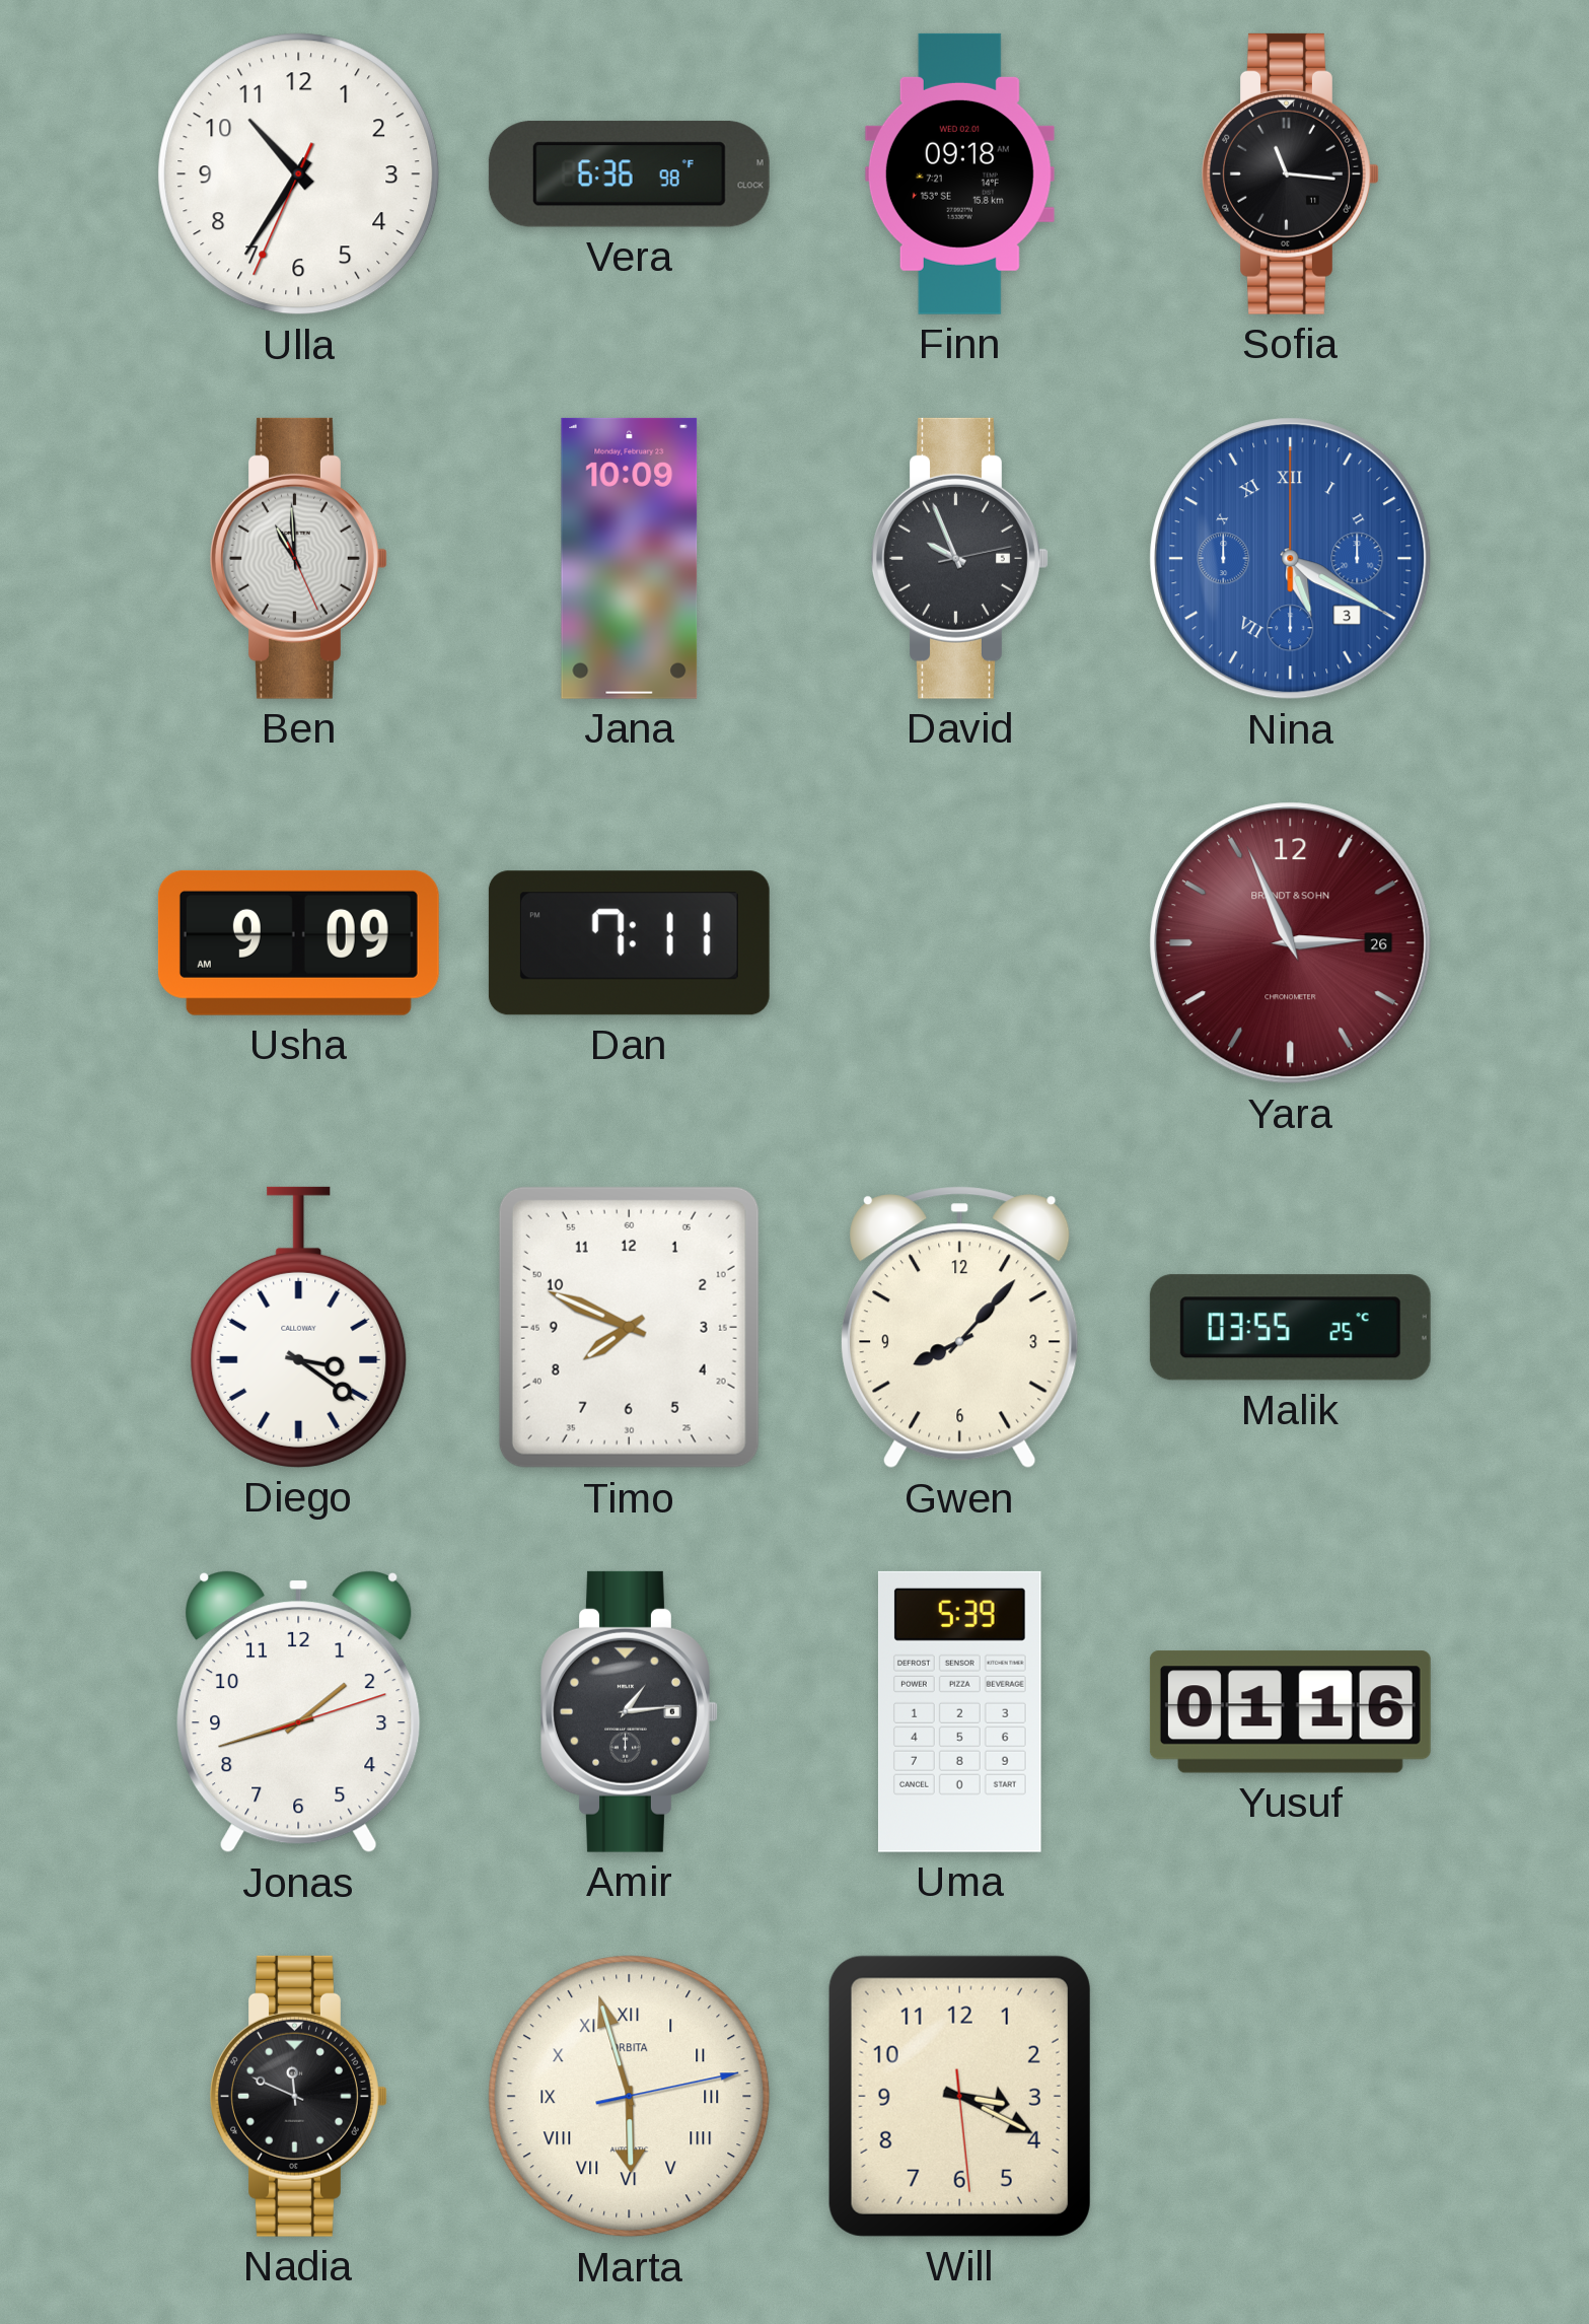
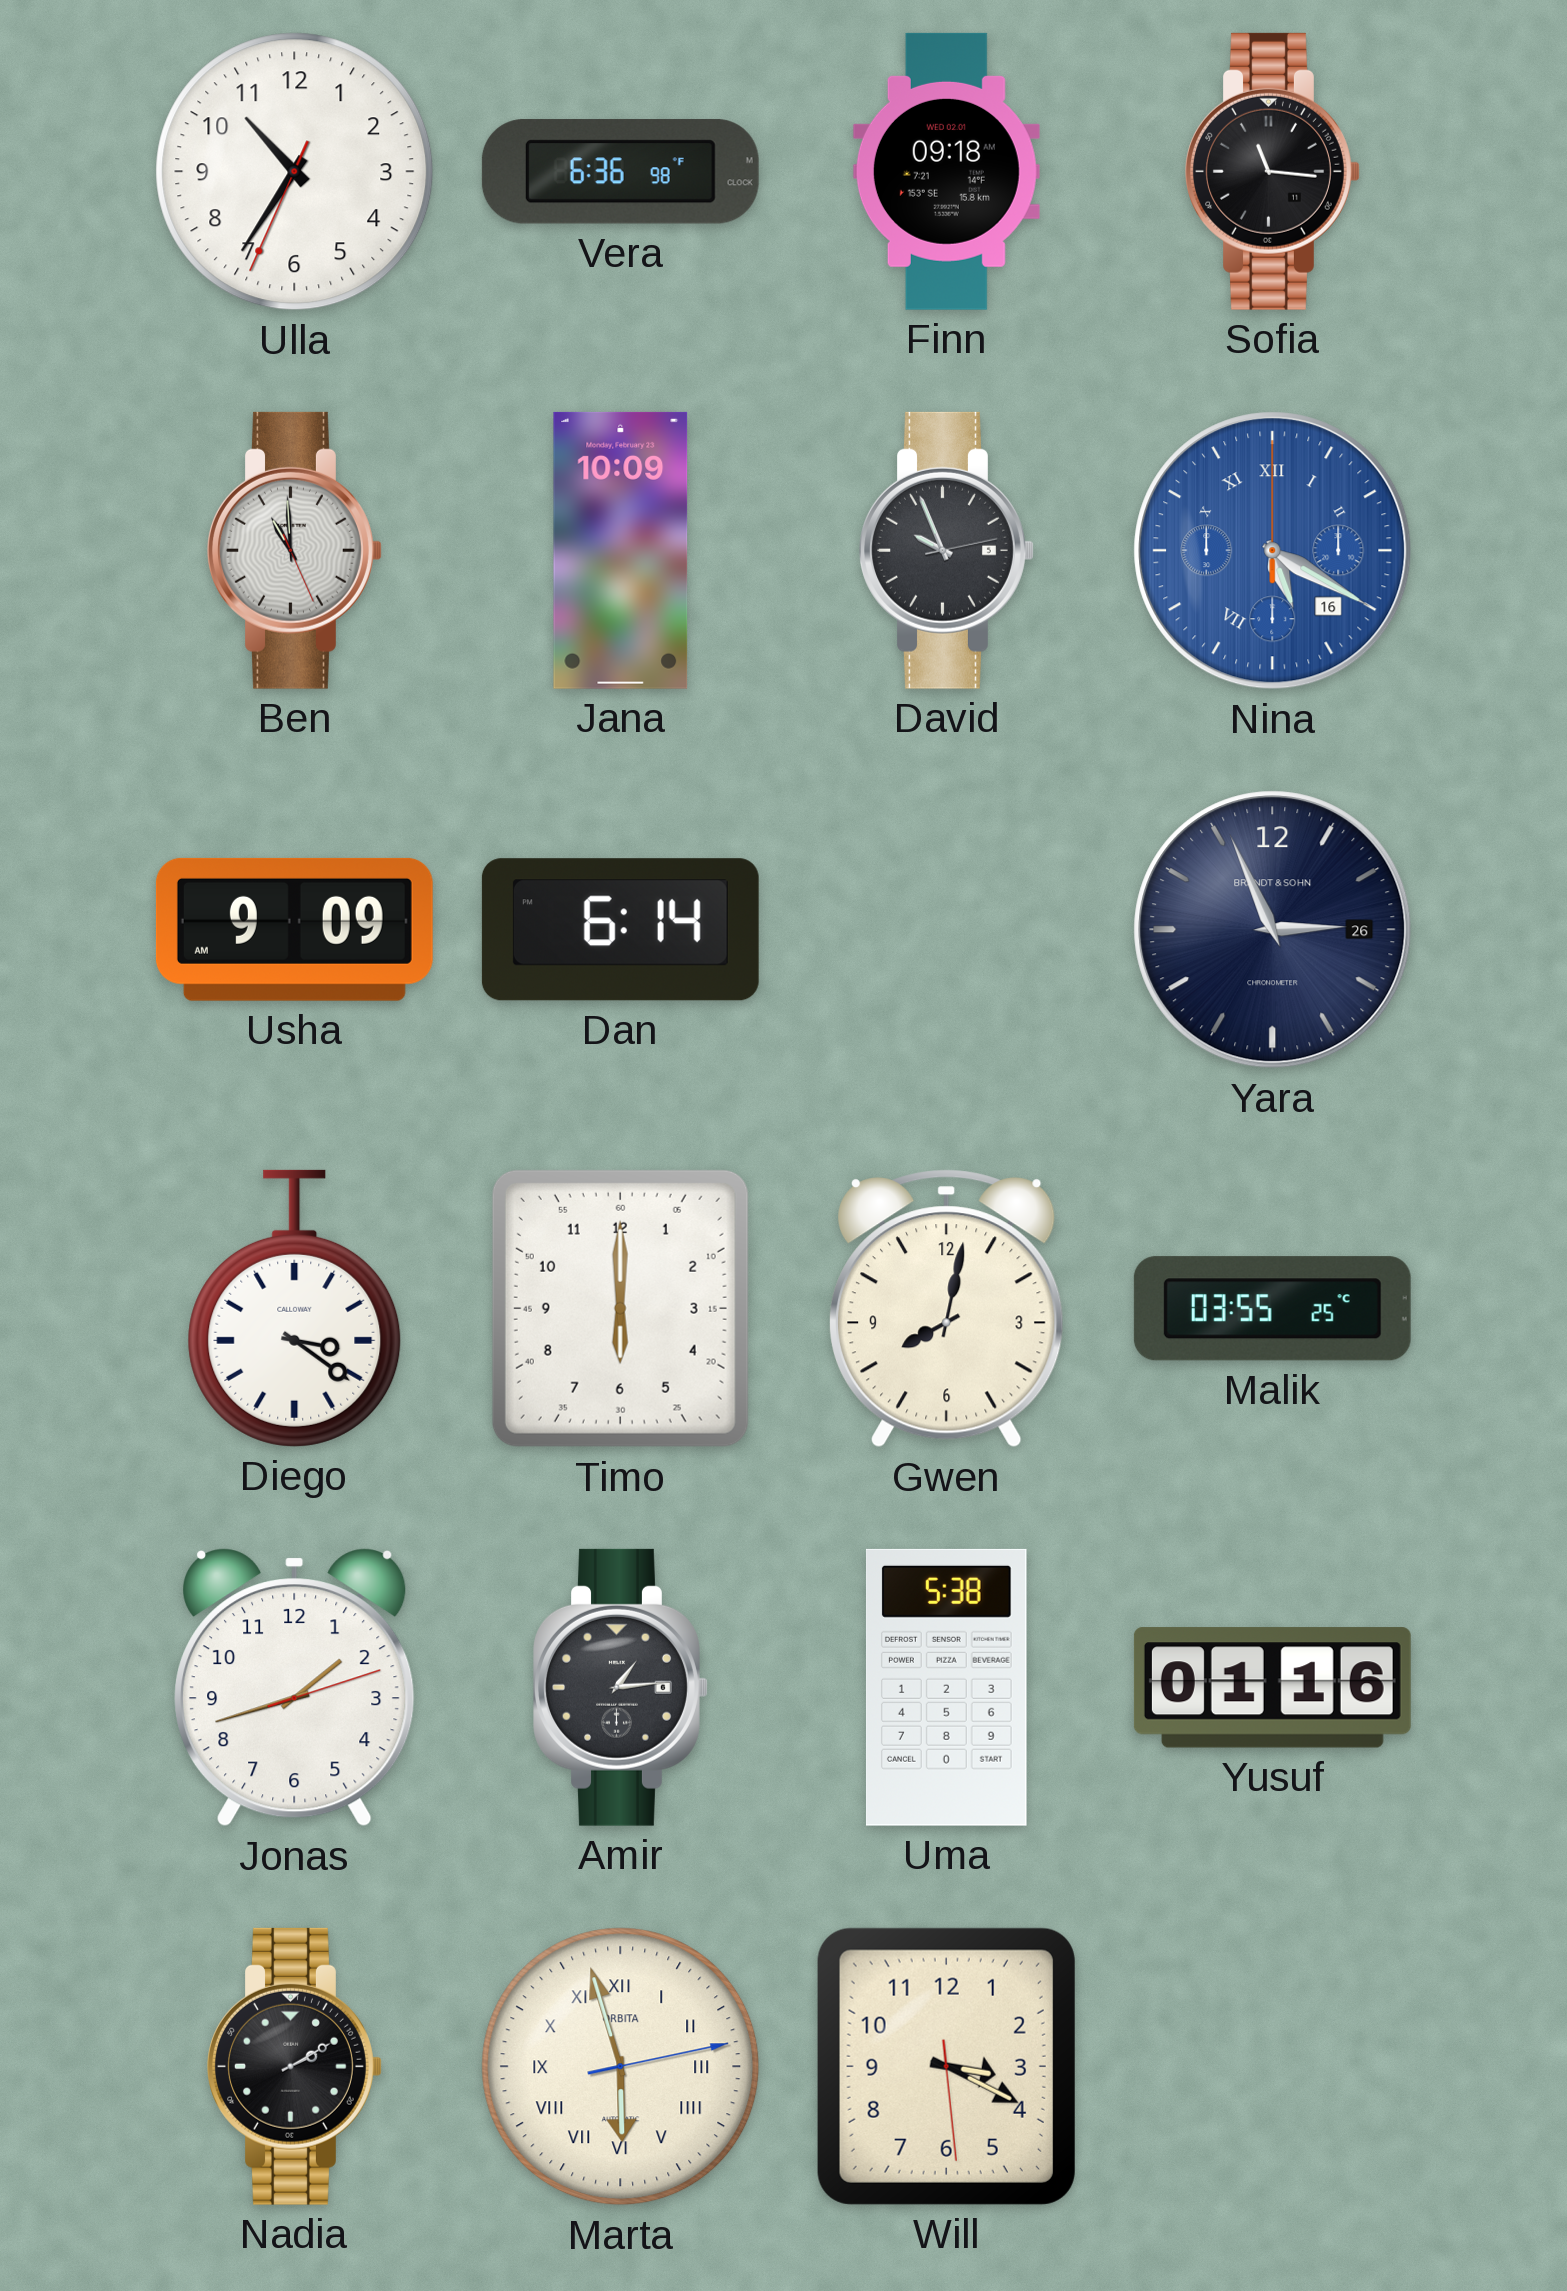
Nina date: 3 -> 16
Dan: 7:11 -> 6:14
Yara dial: burgundy -> navy
Timo: 7:49 -> 6:00
Gwen: 8:07 -> 8:02
Uma: 5:39 -> 5:38
Nadia: 11:49 -> 2:10
